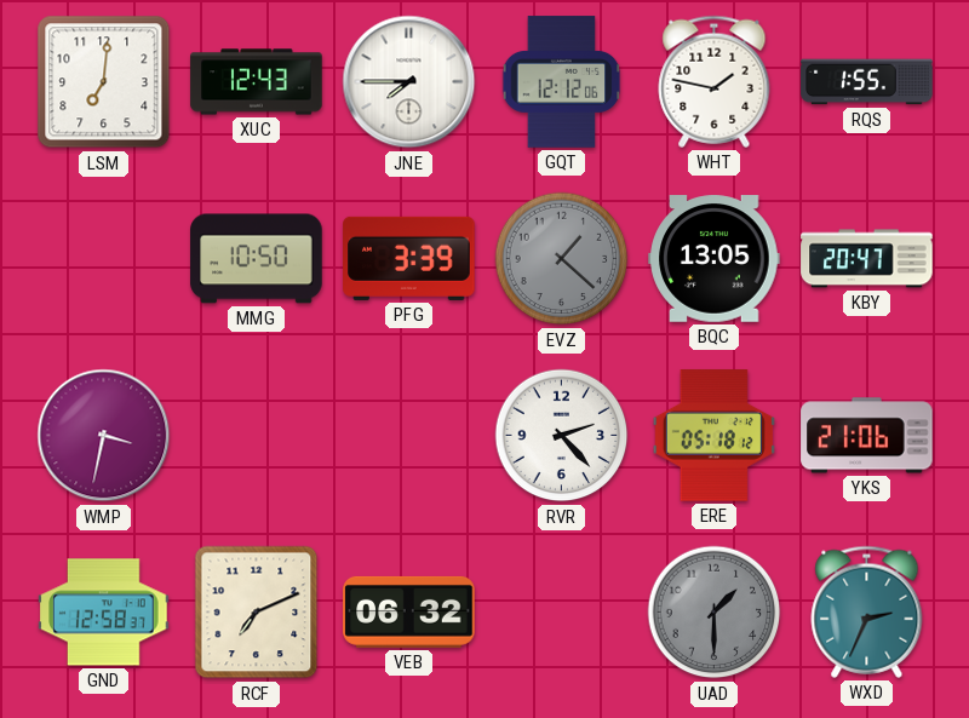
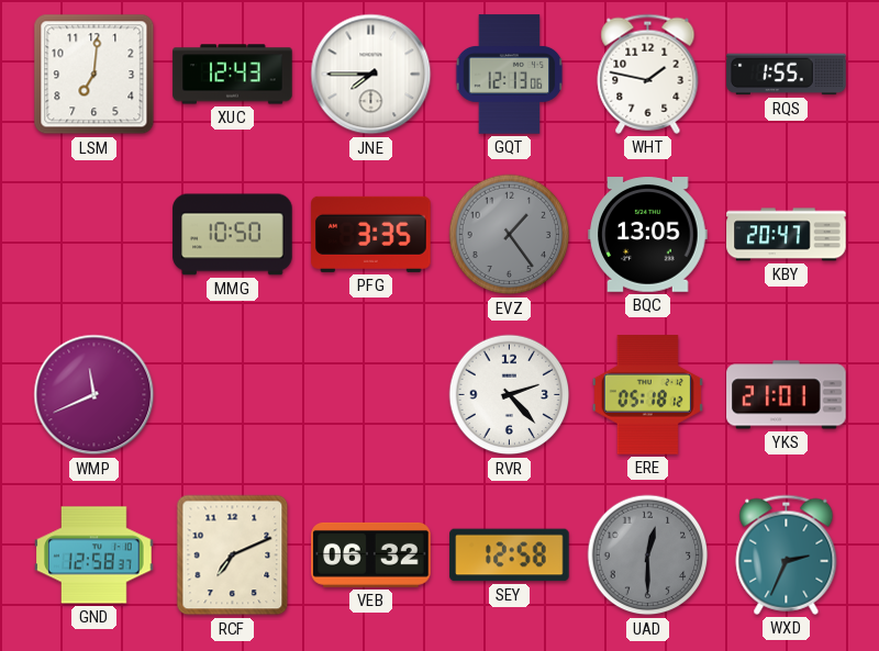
GQT: 12:12 -> 12:13
PFG: 3:39 -> 3:35
EVZ: 1:22 -> 1:24
WMP: 3:32 -> 11:41
YKS: 21:06 -> 21:01
SEY: none -> 12:58
UAD: 1:30 -> 12:30
